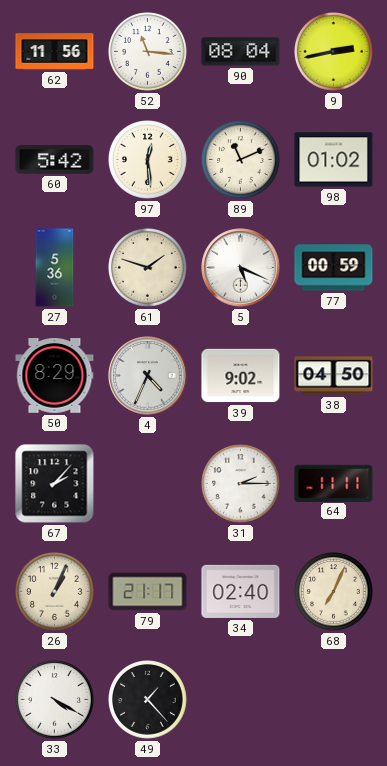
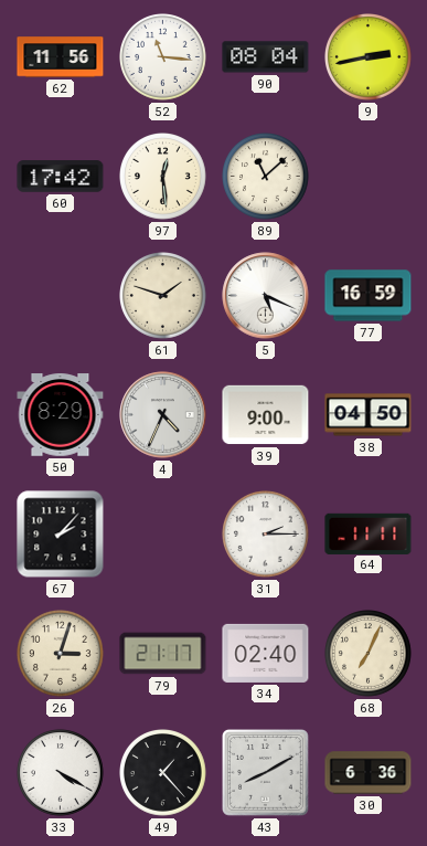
60: 5:42 -> 17:42
89: 11:11 -> 11:08
98: 01:02 -> none
27: 5:36 -> none
77: 00:59 -> 16:59
39: 9:02 -> 9:00
26: 1:04 -> 3:03
43: none -> 8:10
30: none -> 6:36
